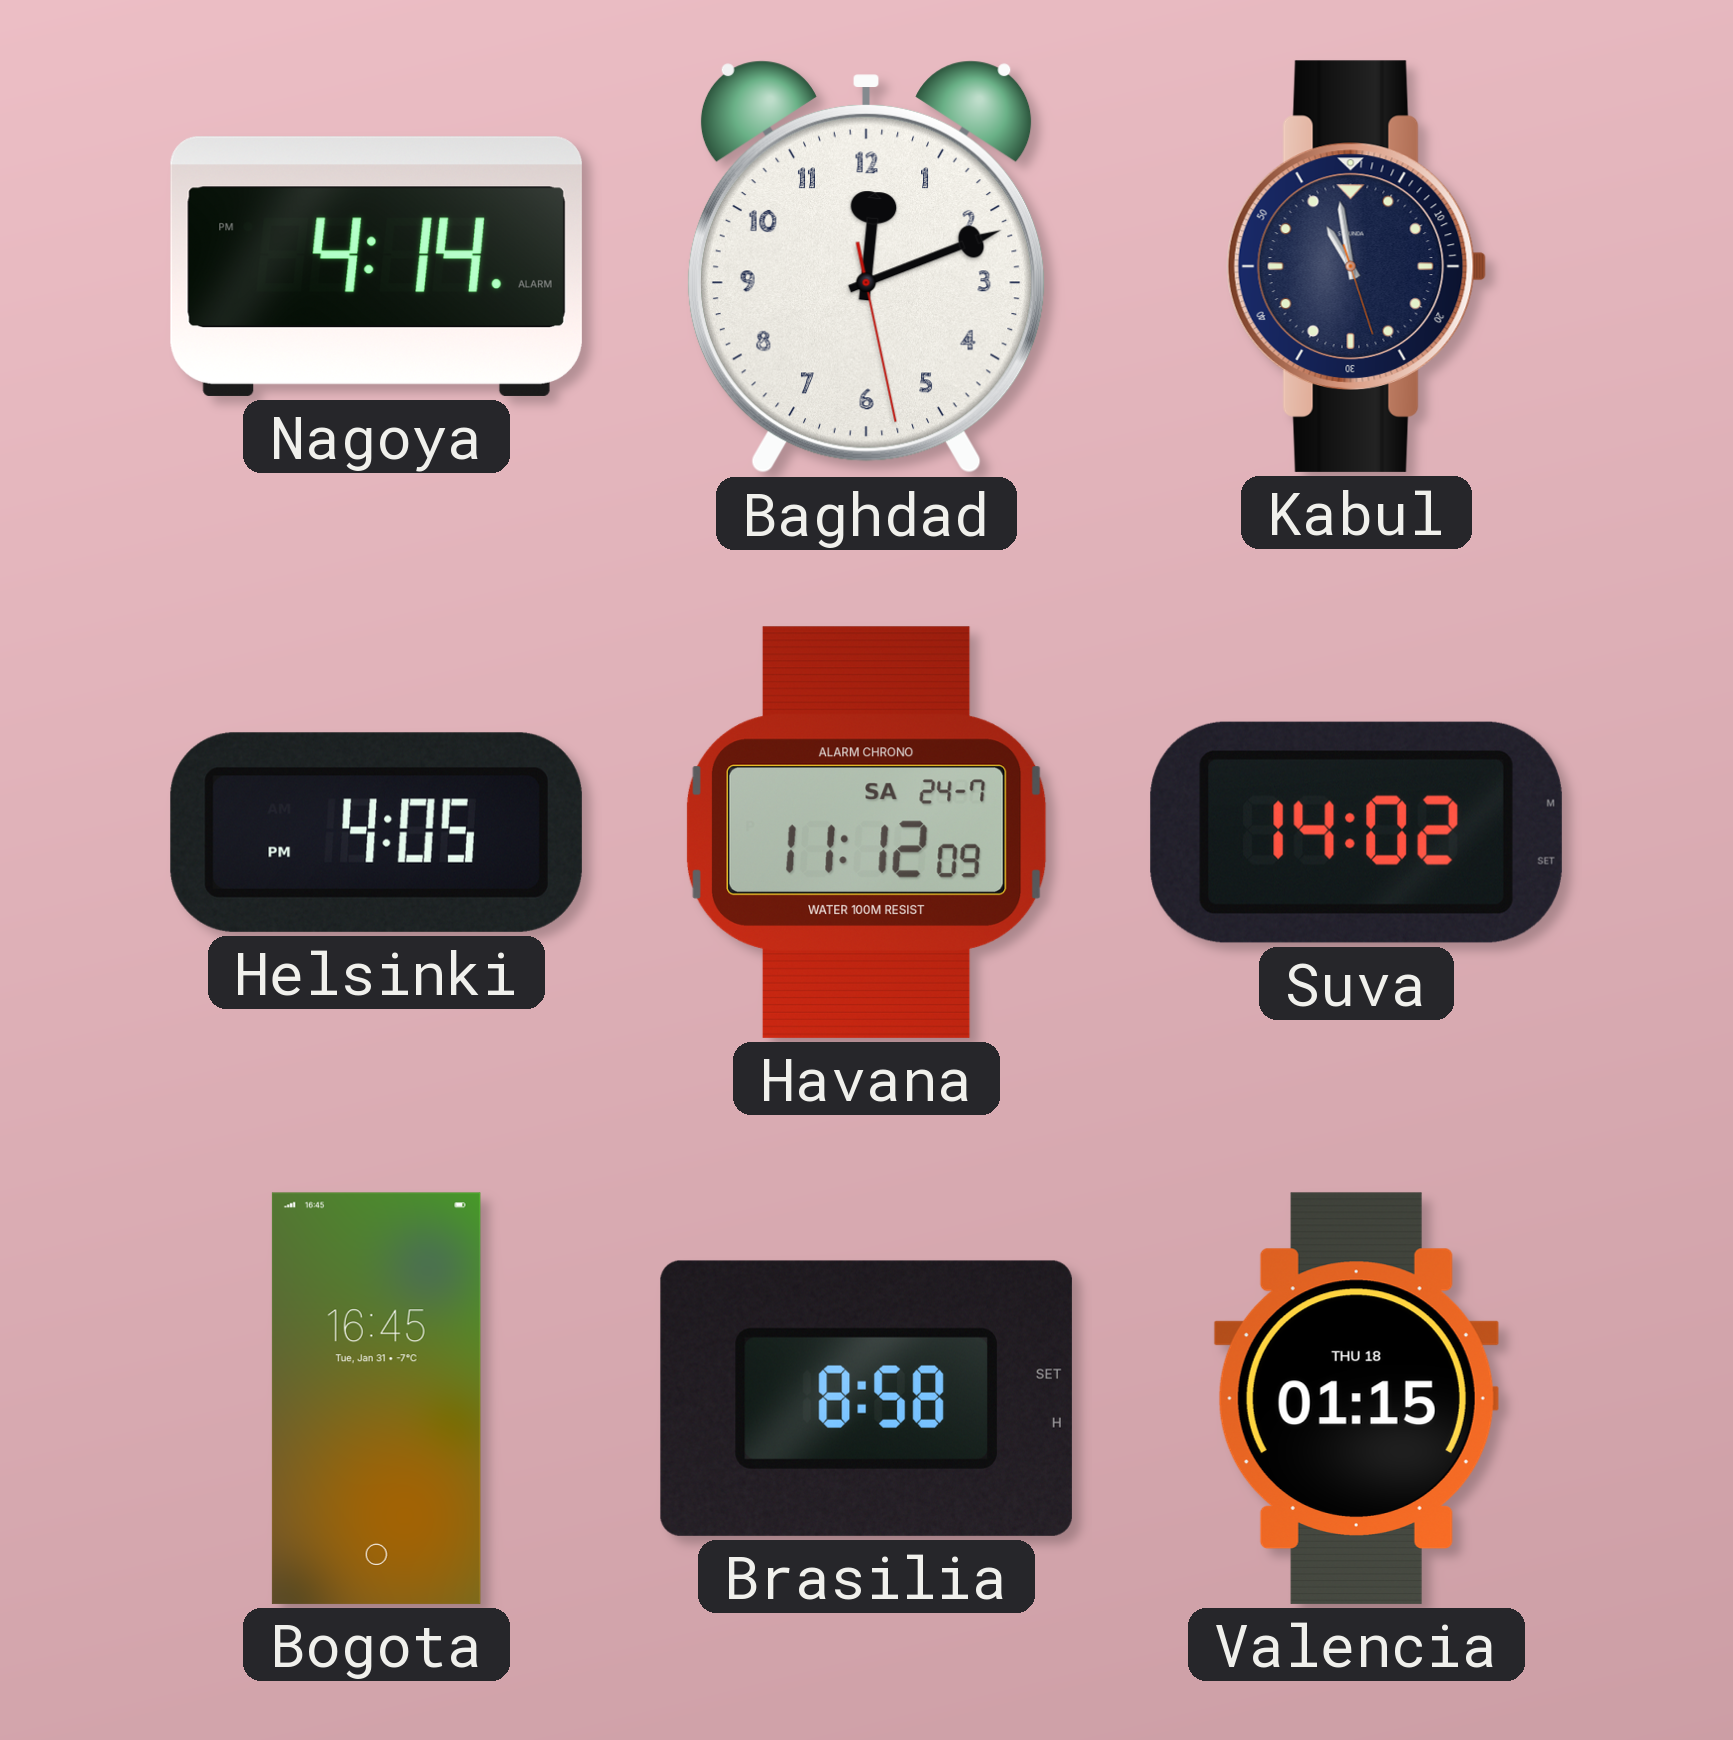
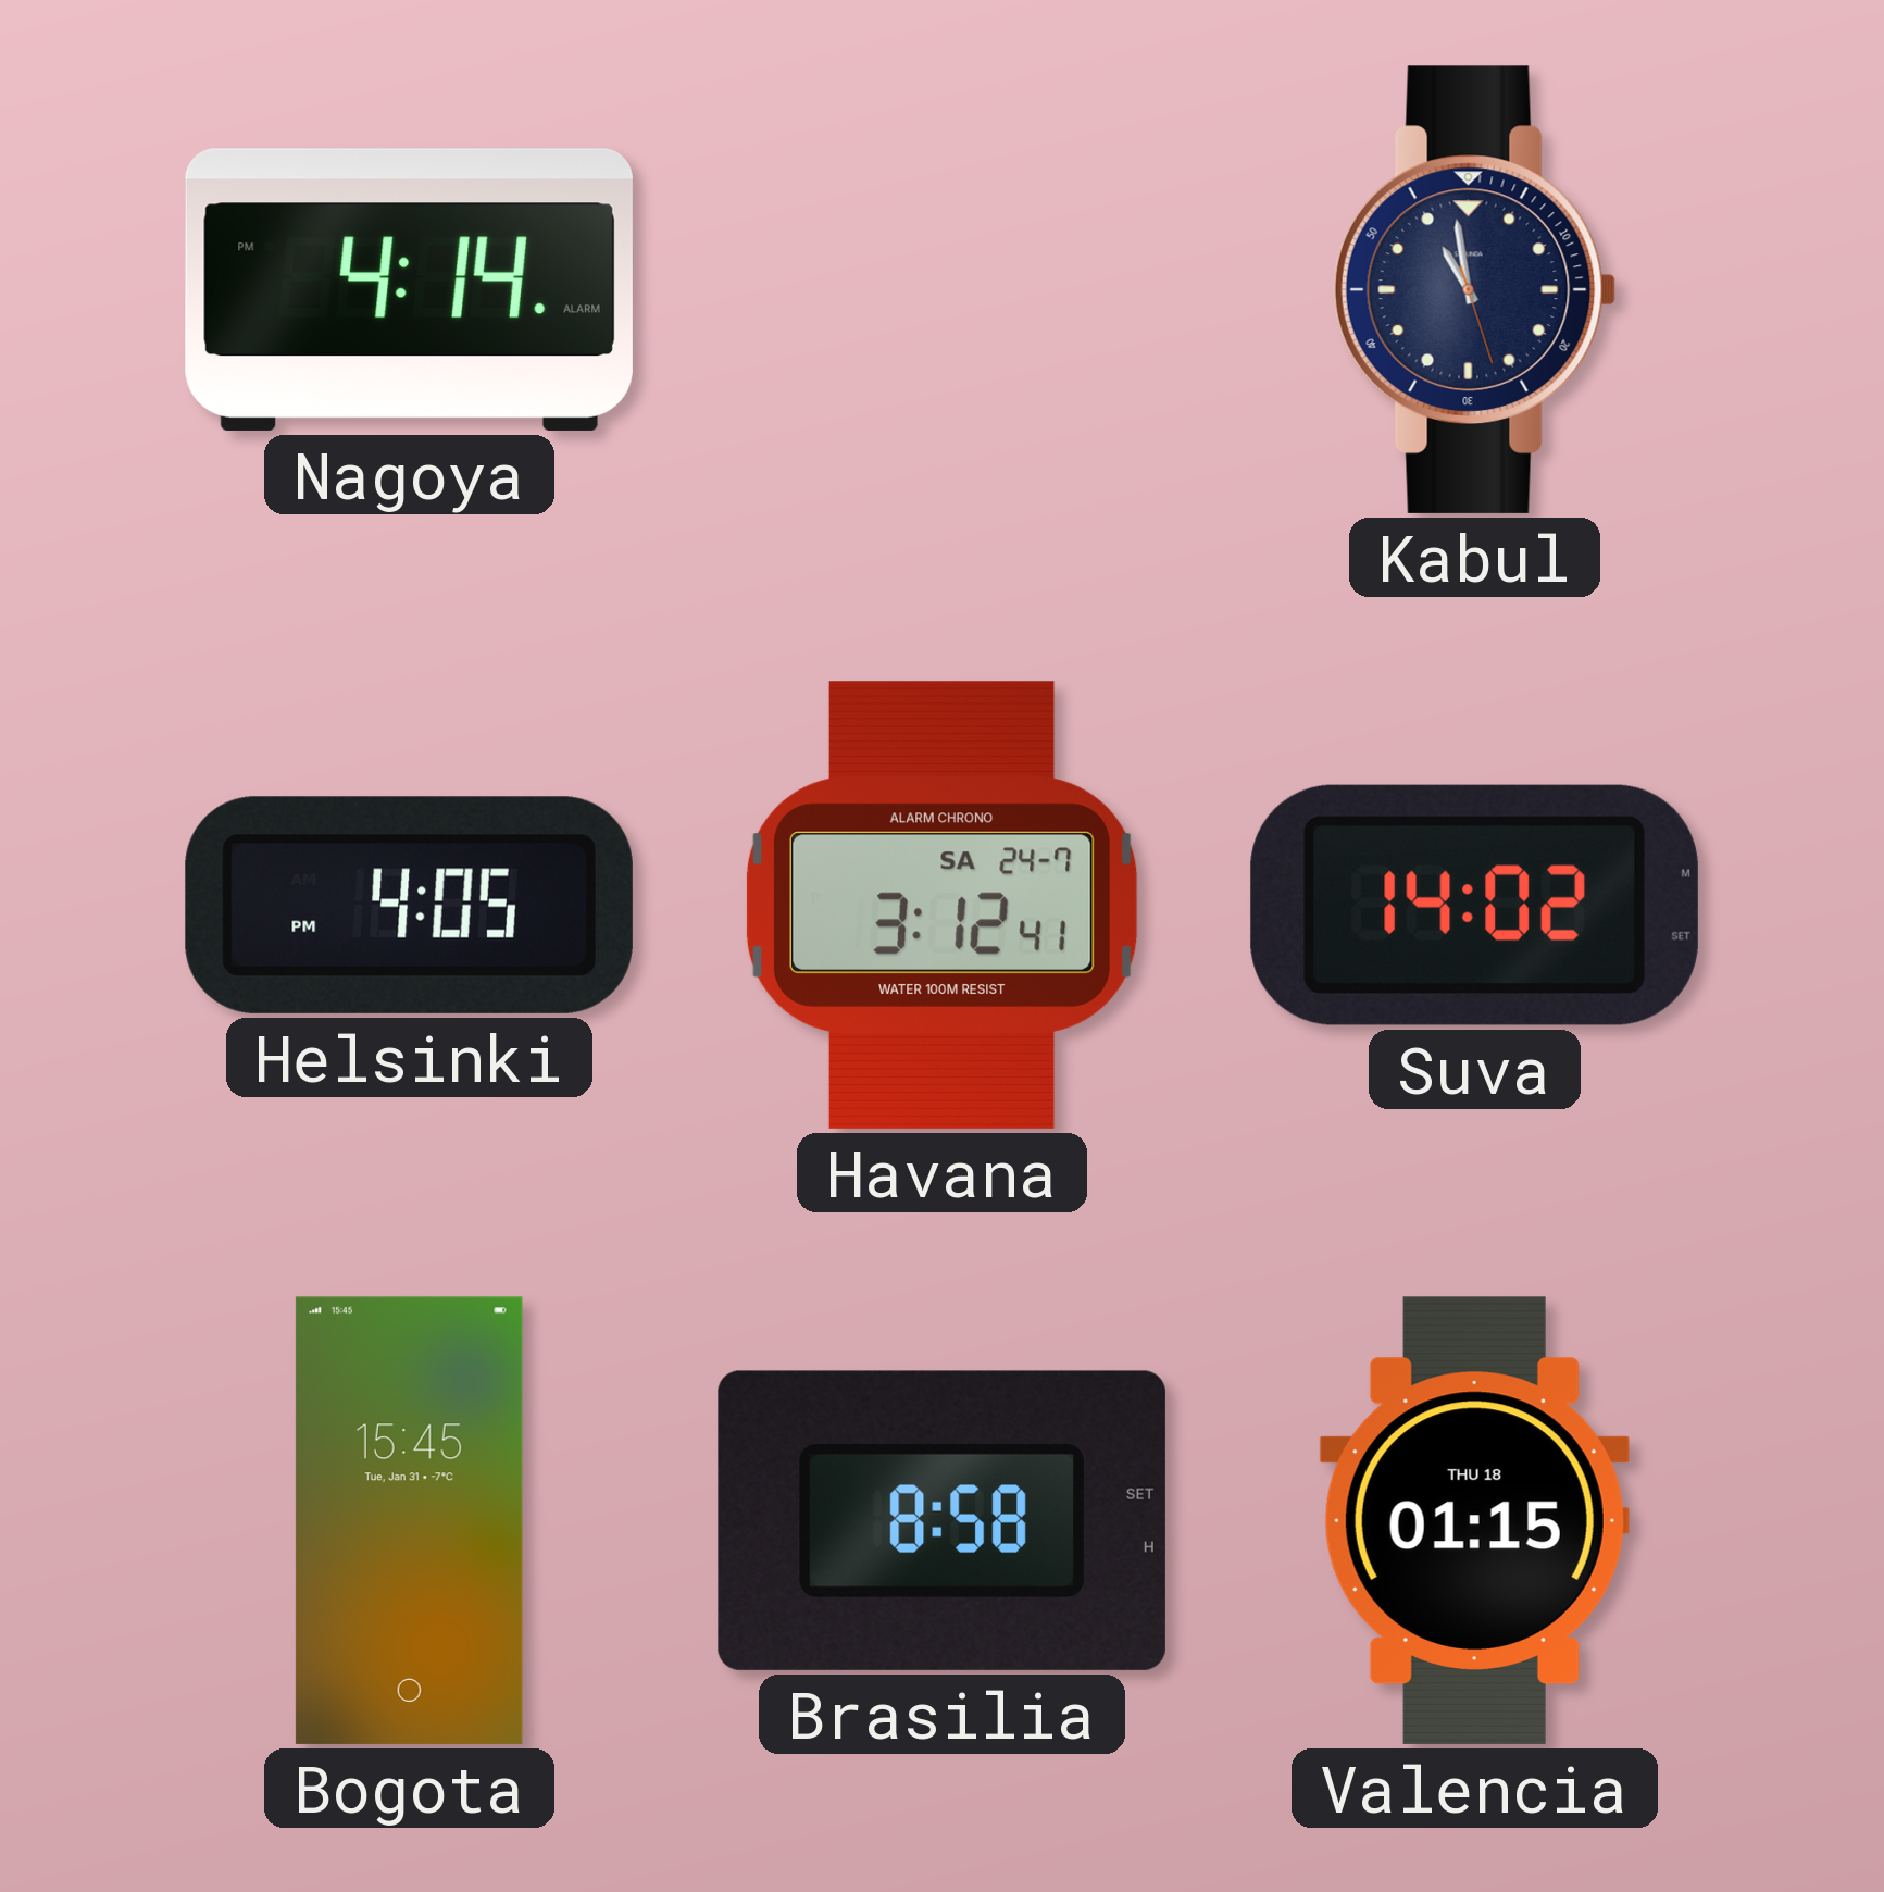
Baghdad: 12:11 -> none
Havana: 11:12 -> 3:12
Bogota: 16:45 -> 15:45
